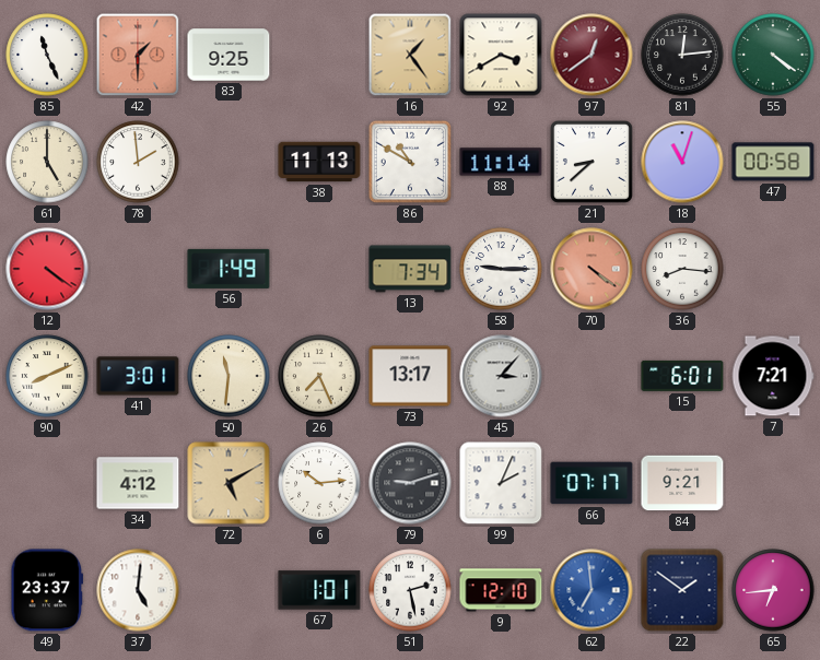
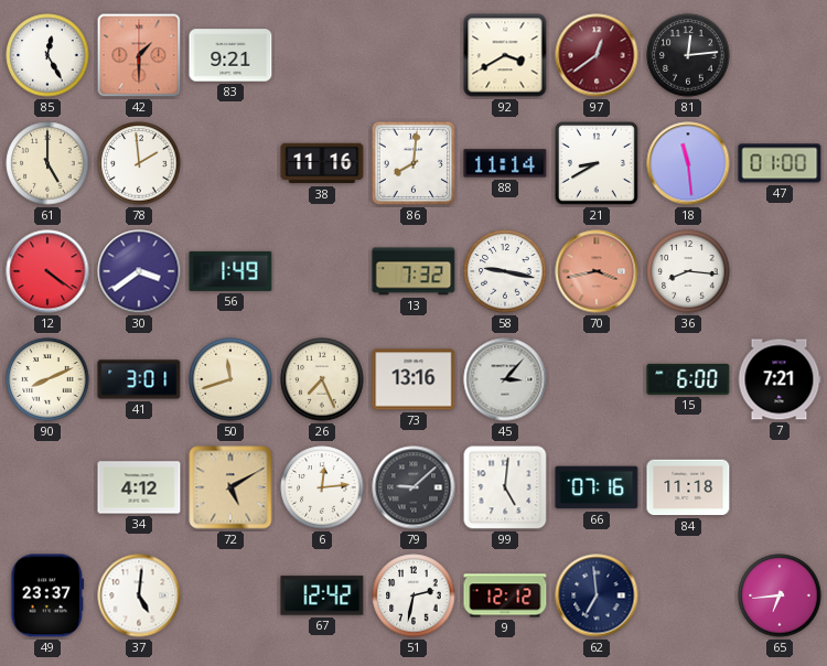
85: 11:26 -> 12:25
83: 9:25 -> 9:21
16: 1:24 -> none
55: 4:21 -> none
38: 11:13 -> 11:16
86: 10:50 -> 8:01
21: 8:38 -> 8:40
18: 11:03 -> 11:29
47: 00:58 -> 01:00
30: none -> 3:39
13: 7:34 -> 7:32
58: 9:15 -> 9:17
70: 4:21 -> 3:43
50: 11:31 -> 11:42
73: 13:17 -> 13:16
15: 6:01 -> 6:00
6: 10:14 -> 12:14
79: 9:12 -> 9:08
99: 2:04 -> 5:01
66: 07:17 -> 07:16
84: 9:21 -> 11:18
67: 1:01 -> 12:42
51: 2:28 -> 2:32
9: 12:10 -> 12:12
62 dial: blue -> navy
22: 1:51 -> none
